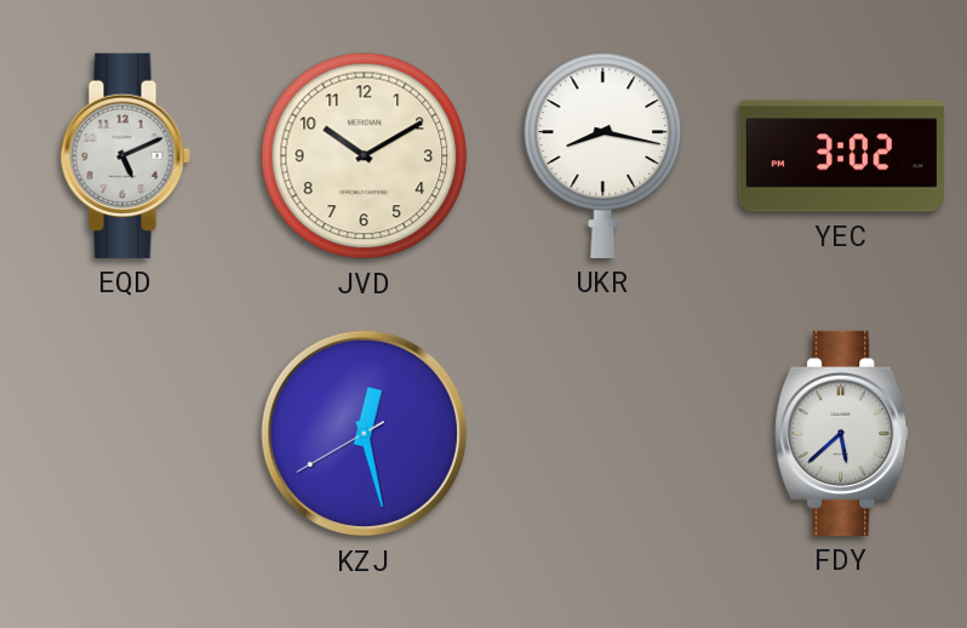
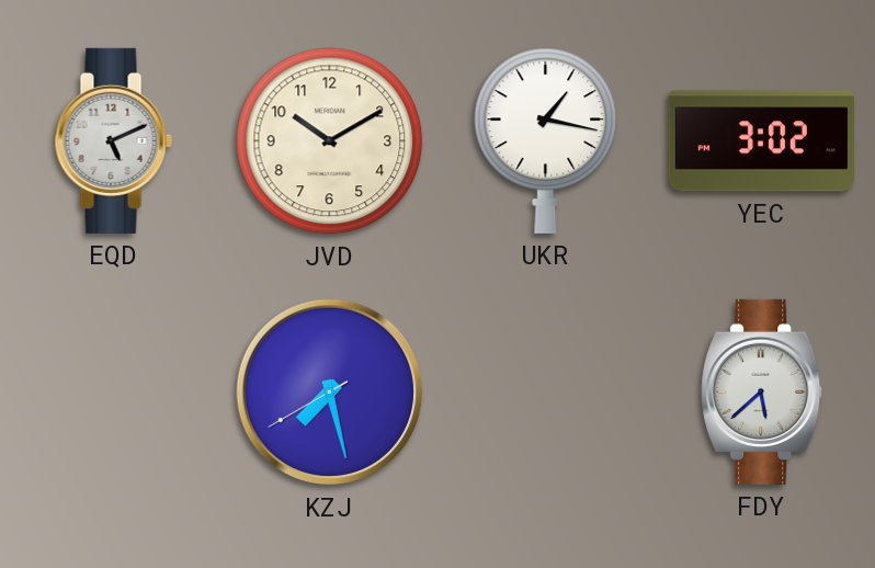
UKR: 8:17 -> 1:17
KZJ: 12:27 -> 7:27
